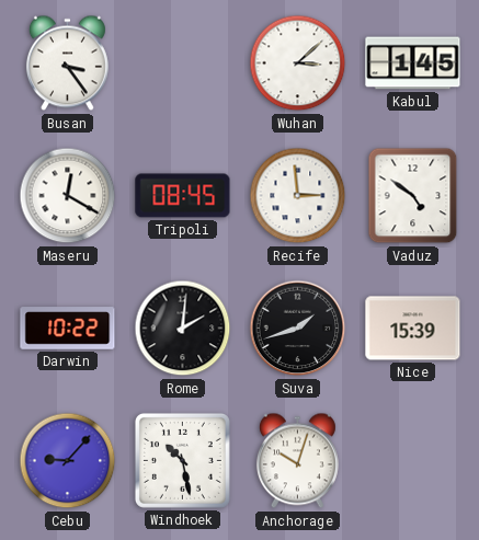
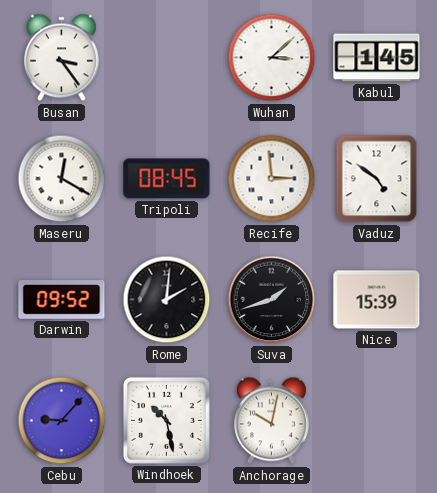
Darwin: 10:22 -> 09:52
Anchorage: 10:03 -> 10:02
